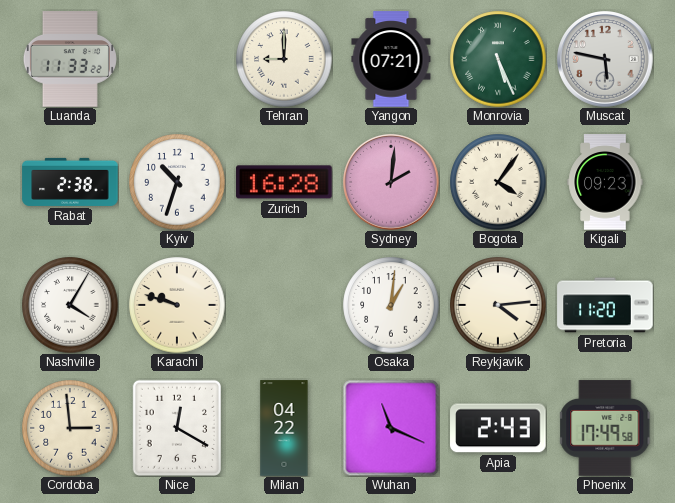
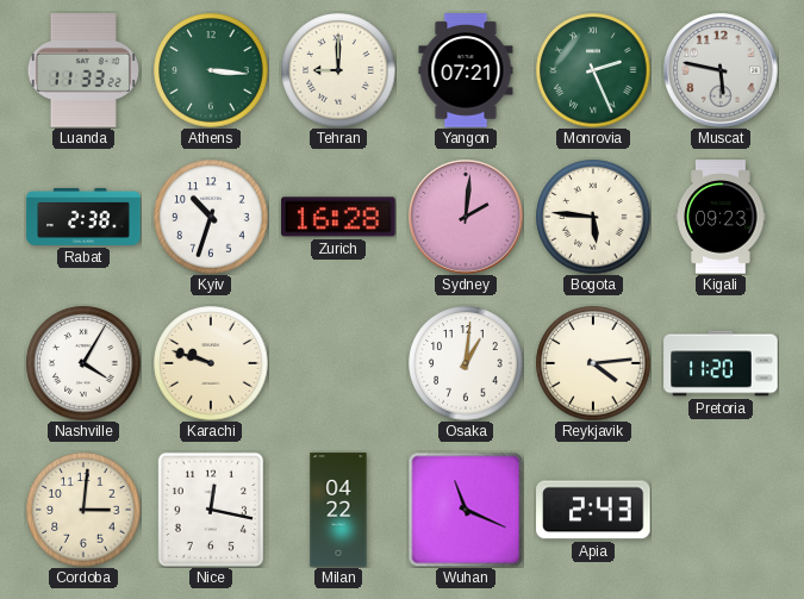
Athens: none -> 3:16
Monrovia: 5:26 -> 2:26
Bogota: 4:06 -> 5:46
Cordoba: 2:59 -> 3:01
Nice: 12:20 -> 12:17
Phoenix: 17:49 -> none
